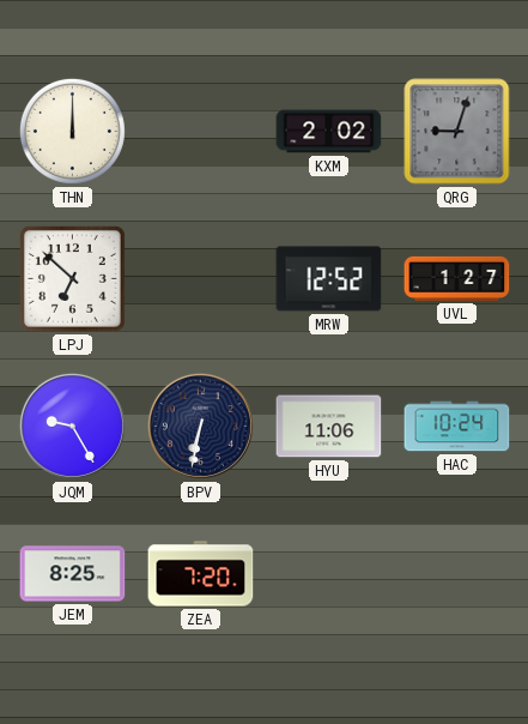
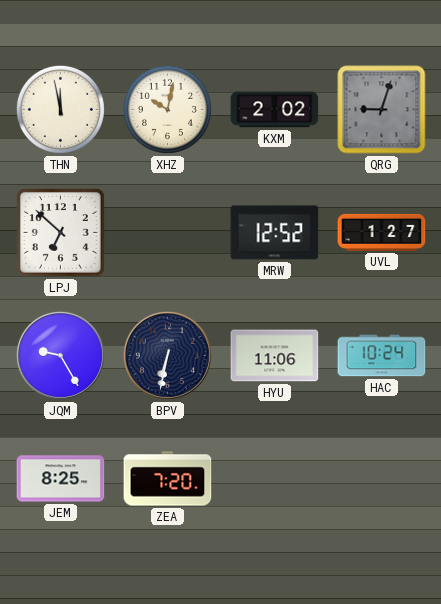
THN: 12:00 -> 11:58
XHZ: none -> 10:02
